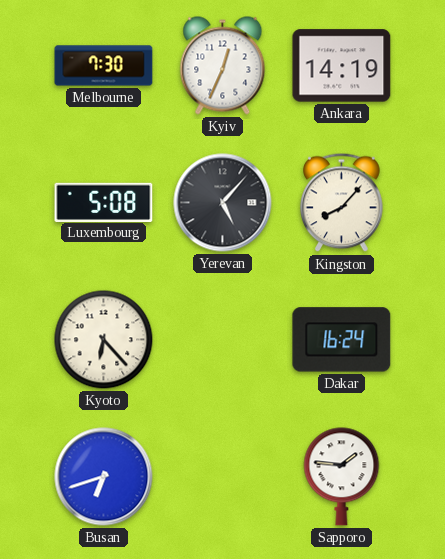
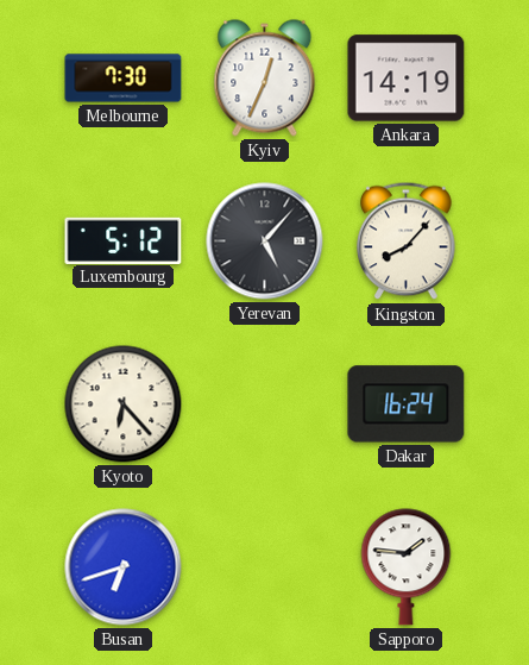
Luxembourg: 5:08 -> 5:12
